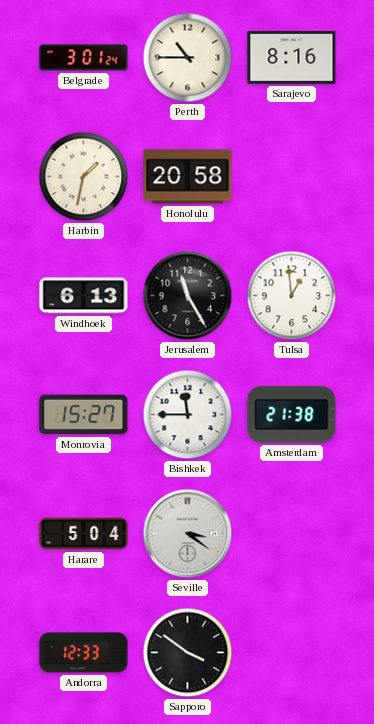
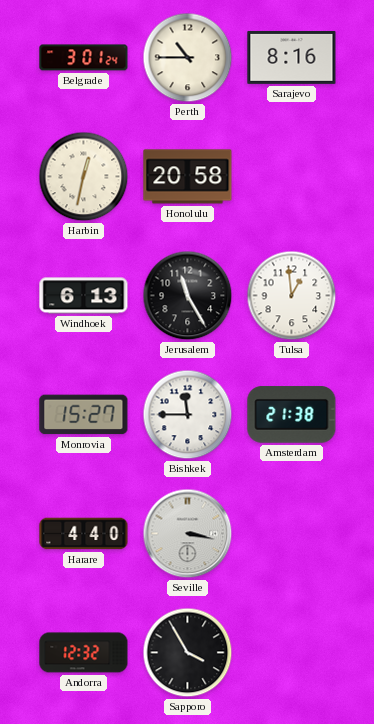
Harbin: 1:32 -> 12:32
Harare: 5:04 -> 4:40
Seville: 3:21 -> 3:17
Andorra: 12:33 -> 12:32
Sapporo: 3:51 -> 3:55
